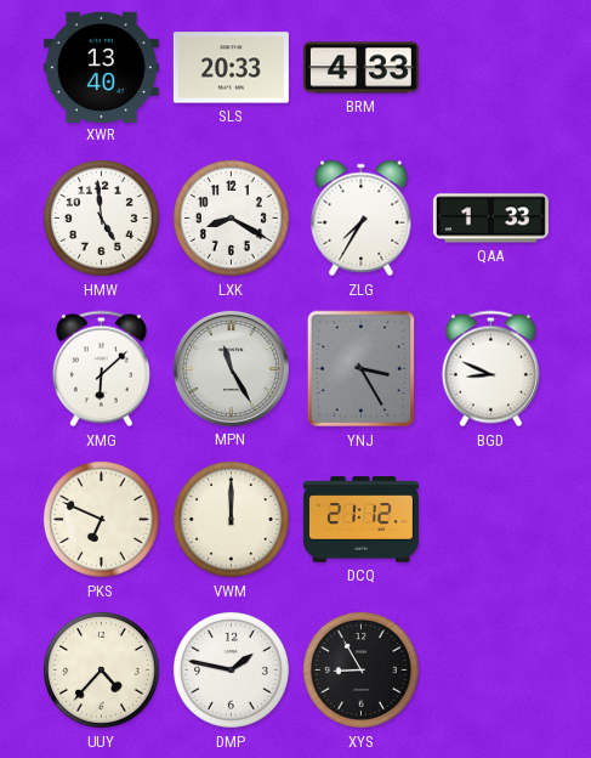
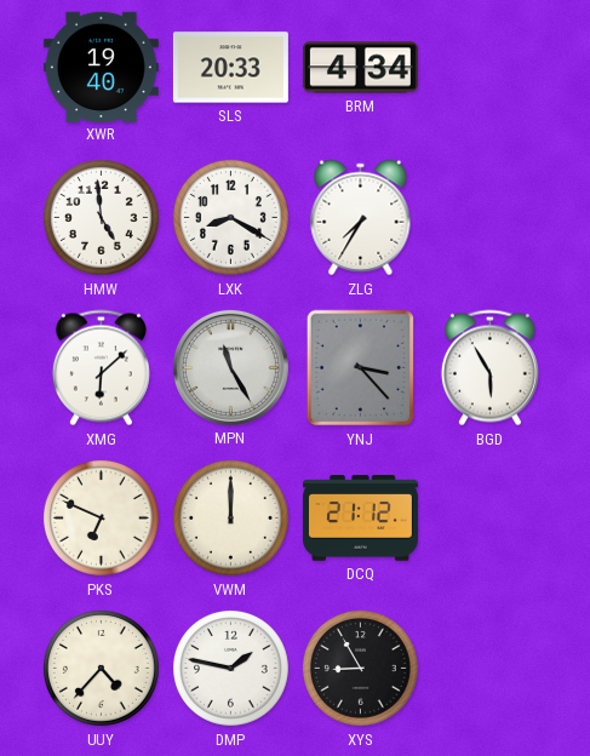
XWR: 13:40 -> 19:40
BRM: 4:33 -> 4:34
QAA: 1:33 -> none
YNJ: 3:25 -> 3:23
BGD: 8:49 -> 5:55
